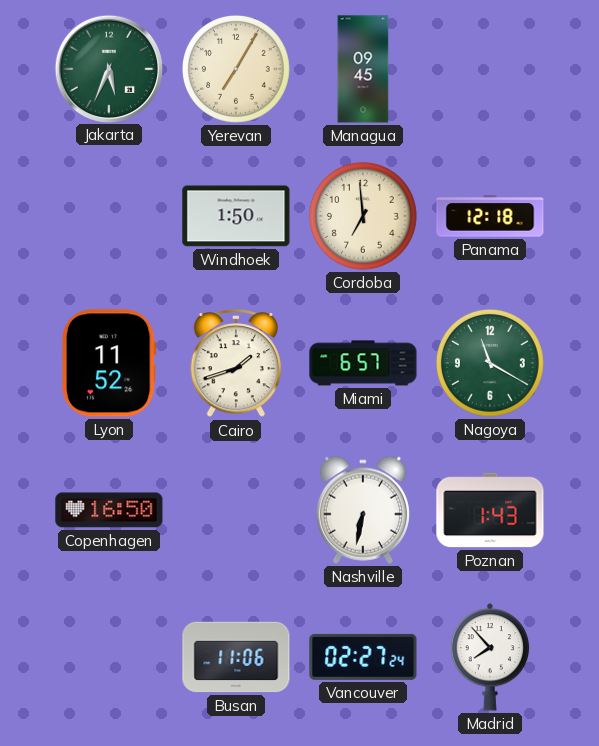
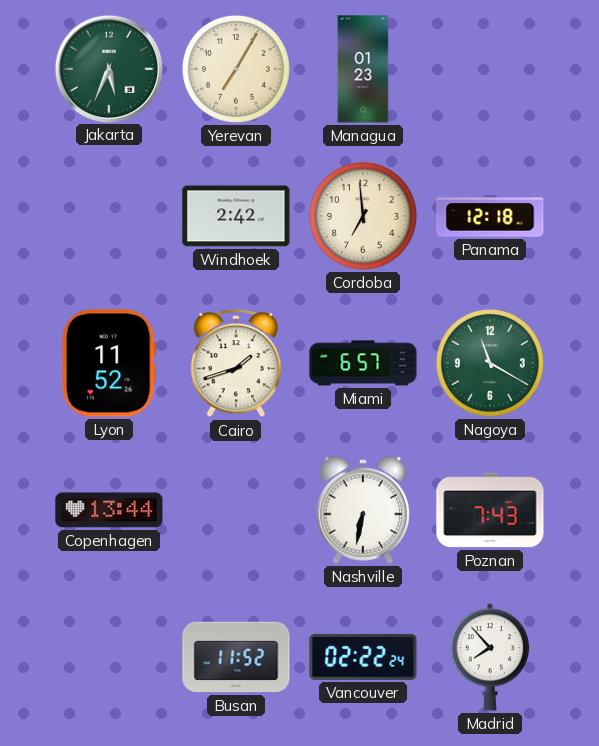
Managua: 09:45 -> 01:23
Windhoek: 1:50 -> 2:42
Copenhagen: 16:50 -> 13:44
Poznan: 1:43 -> 7:43
Busan: 11:06 -> 11:52
Vancouver: 02:27 -> 02:22
